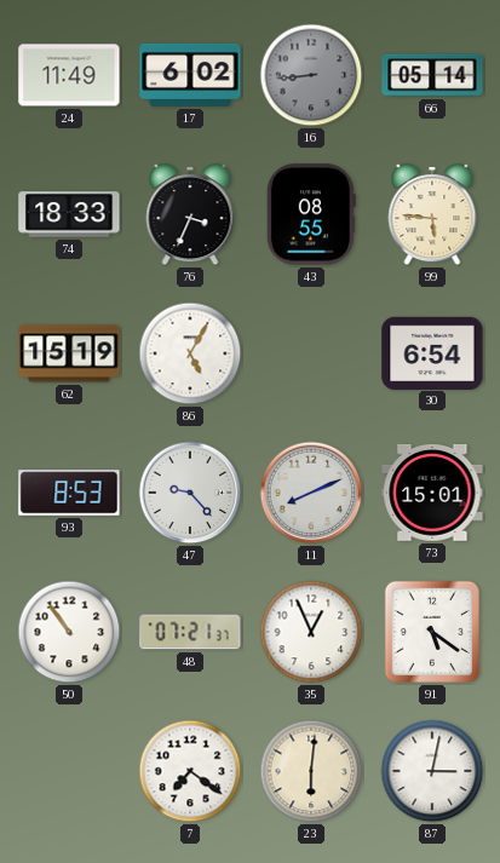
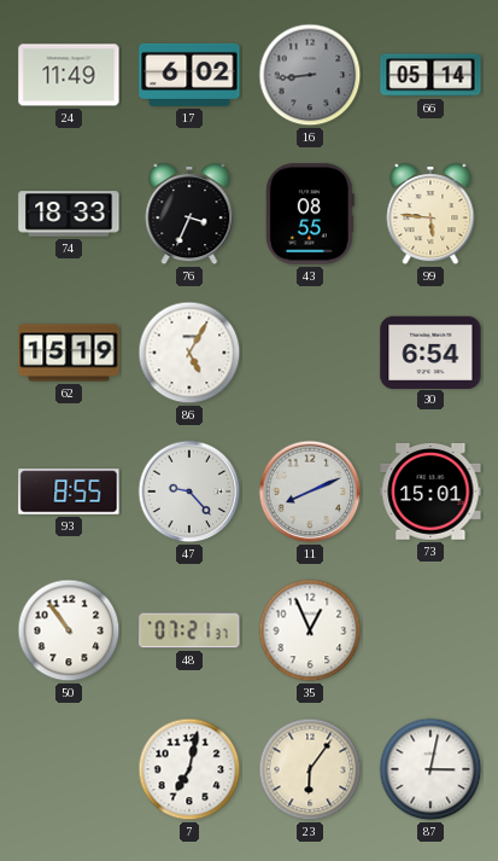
93: 8:53 -> 8:55
91: 5:21 -> none
7: 7:21 -> 7:02
23: 6:01 -> 6:06
